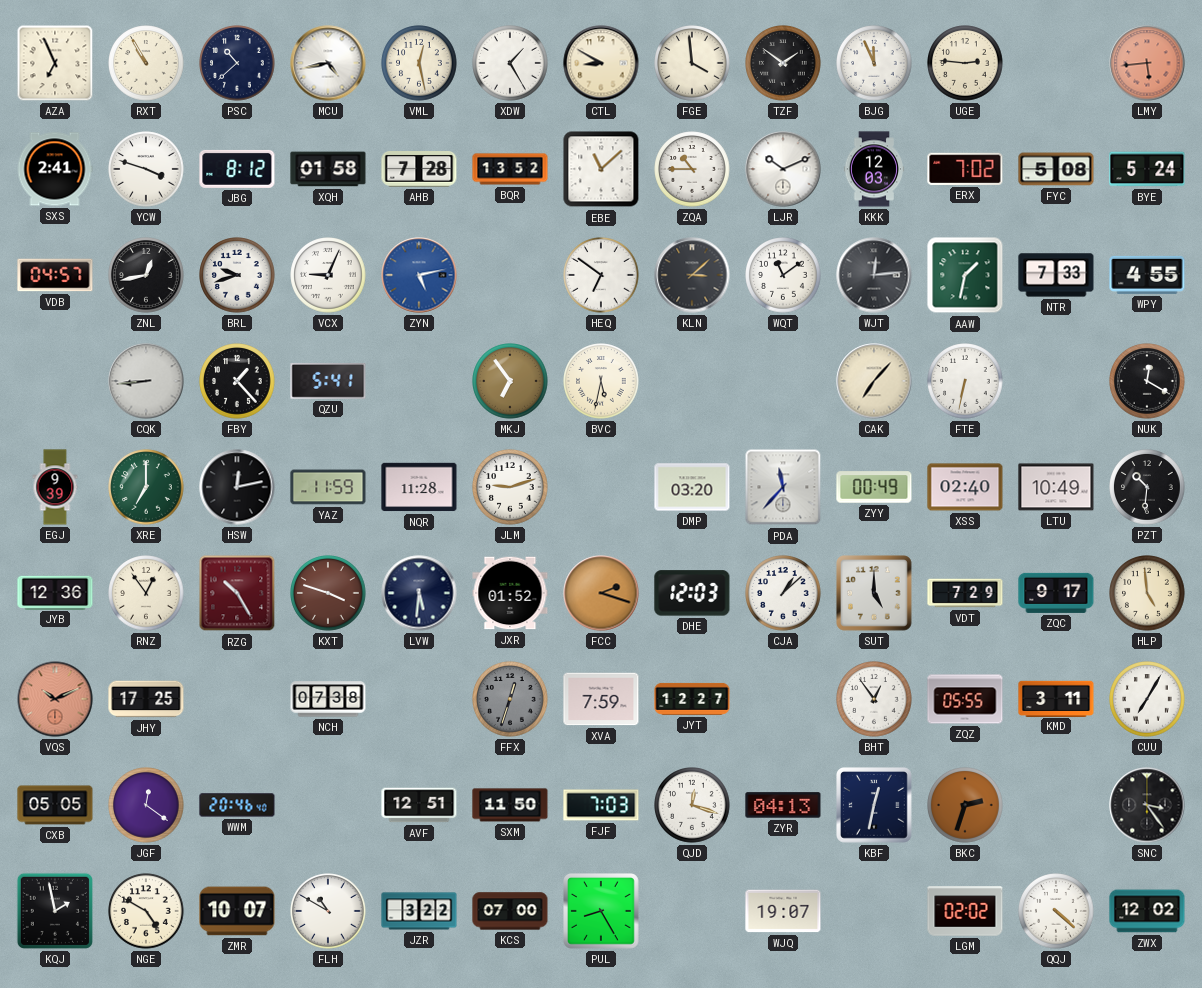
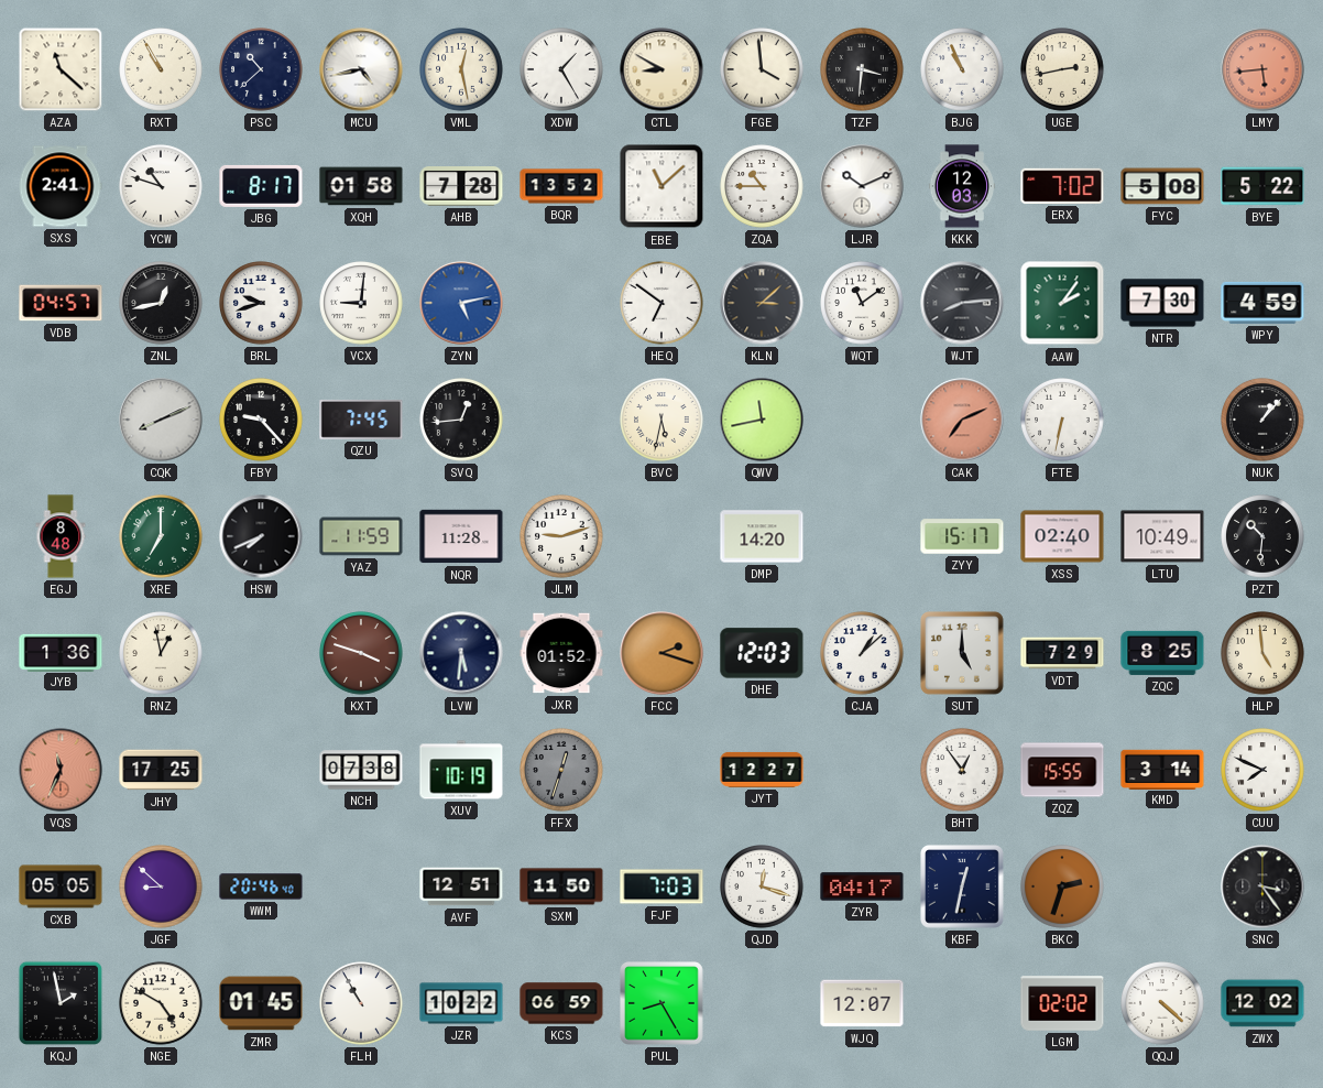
AZA: 6:56 -> 11:22
TZF: 1:51 -> 3:31
BJG: 11:56 -> 10:56
UGE: 2:46 -> 2:43
YCW: 3:48 -> 10:48
JBG: 8:12 -> 8:17
BYE: 5:24 -> 5:22
VCX: 9:04 -> 9:01
WJT: 12:14 -> 8:14
AAW: 1:32 -> 2:06
NTR: 7:33 -> 7:30
WPY: 4:55 -> 4:59
CQK: 8:44 -> 8:11
FBY: 1:23 -> 9:23
QZU: 5:41 -> 7:45
SVQ: none -> 12:44
MKJ: 6:54 -> none
QWV: none -> 11:43
CAK: 7:07 -> 7:11
CAK dial: cream -> salmon
NUK: 12:20 -> 1:07
EGJ: 9:39 -> 8:48
HSW: 12:13 -> 7:41
DMP: 03:20 -> 14:20
PDA: 11:37 -> none
ZYY: 00:49 -> 15:17
JYB: 12:36 -> 1:36
RNZ: 12:54 -> 12:58
RZG: 10:25 -> none
ZQC: 9:17 -> 8:25
VQS: 10:11 -> 11:34
XUV: none -> 10:19
XVA: 7:59 -> none
ZQZ: 05:55 -> 15:55
KMD: 3:11 -> 3:14
CUU: 7:05 -> 7:49
JGF: 12:21 -> 8:52
ZYR: 04:13 -> 04:17
ZMR: 10:07 -> 01:45
FLH: 10:50 -> 10:55
JZR: 3:22 -> 10:22
KCS: 07:00 -> 06:59
WJQ: 19:07 -> 12:07
